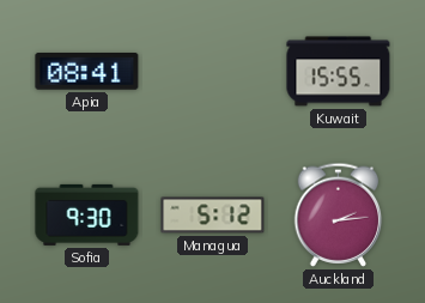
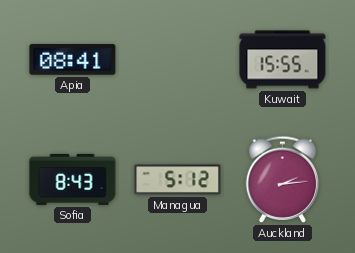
Sofia: 9:30 -> 8:43
